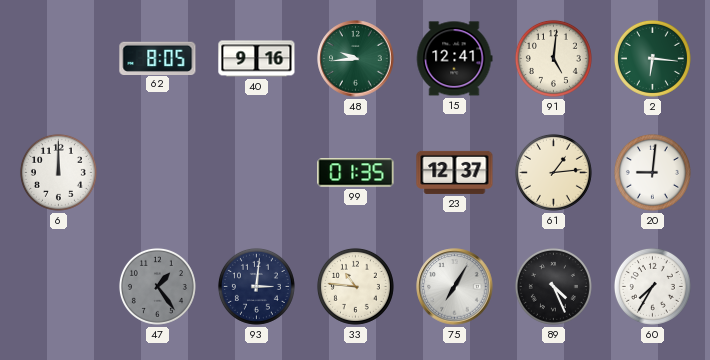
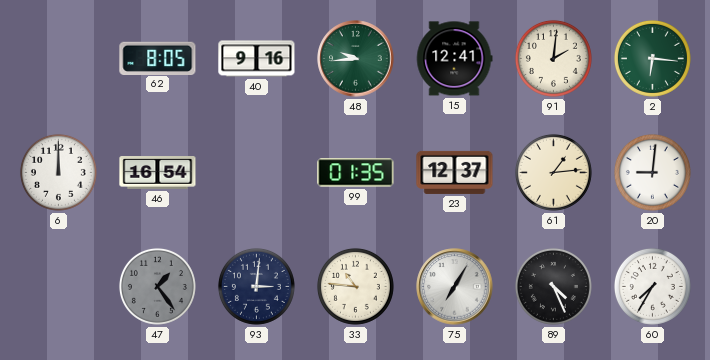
91: 5:01 -> 2:01
46: none -> 16:54
